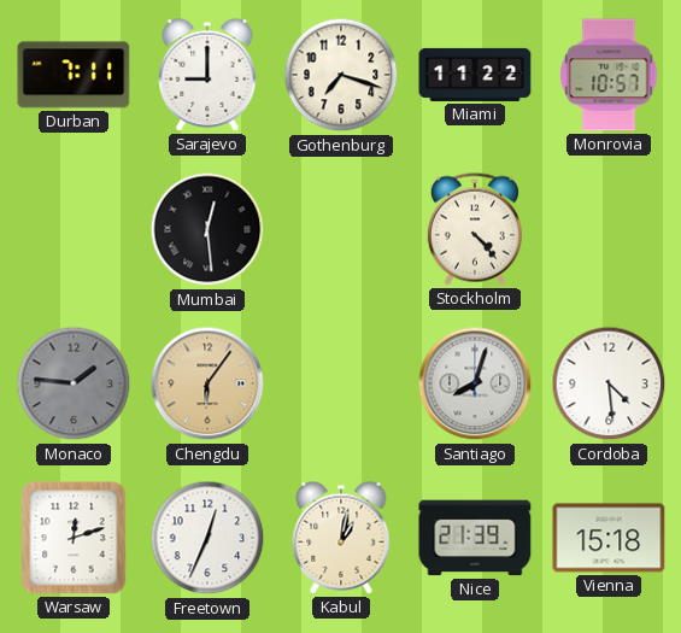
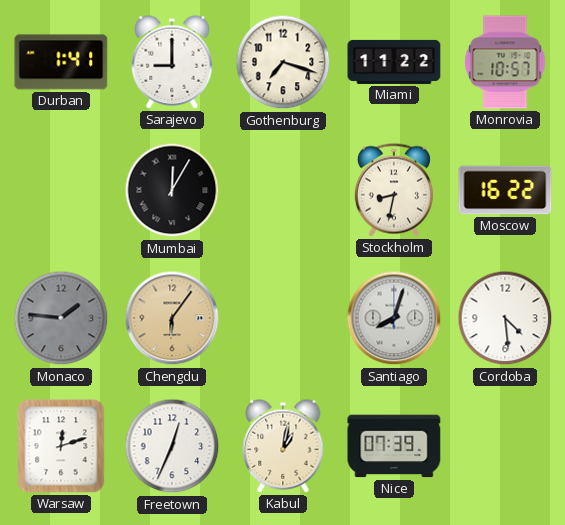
Durban: 7:11 -> 1:41
Mumbai: 12:29 -> 12:05
Stockholm: 4:23 -> 8:32
Moscow: none -> 16:22
Nice: 21:39 -> 07:39
Vienna: 15:18 -> none
